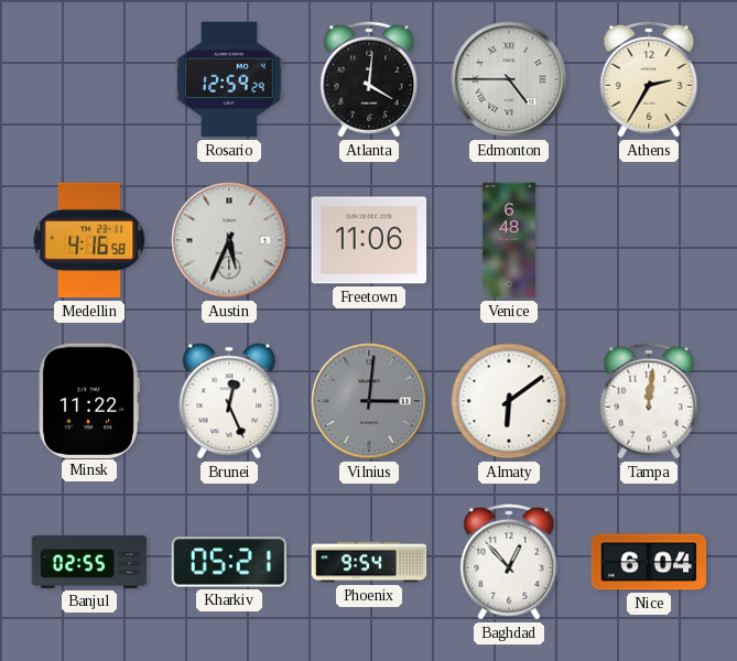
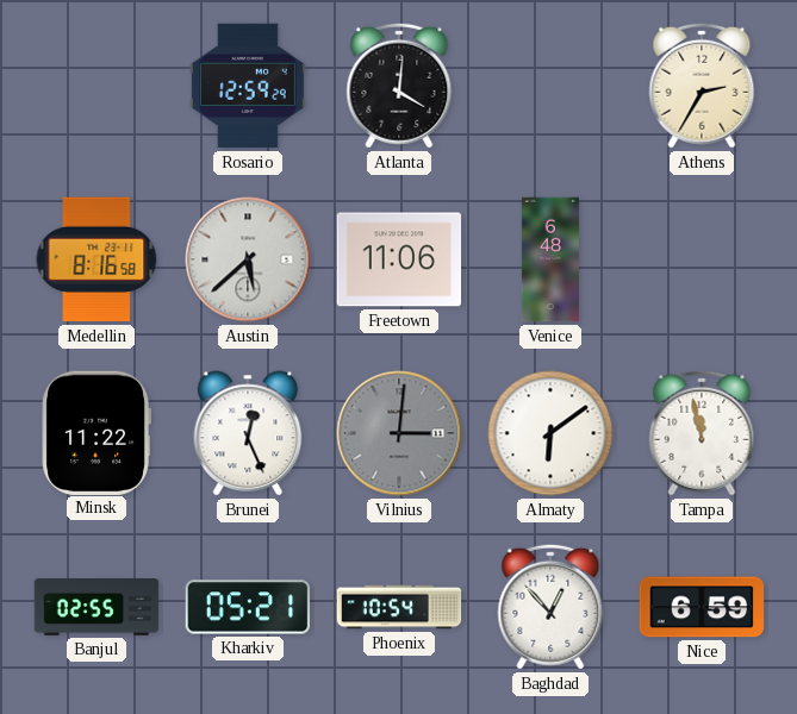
Edmonton: 4:45 -> none
Medellin: 4:16 -> 8:16
Austin: 5:34 -> 5:38
Tampa: 12:01 -> 11:58
Phoenix: 9:54 -> 10:54
Nice: 6:04 -> 6:59
